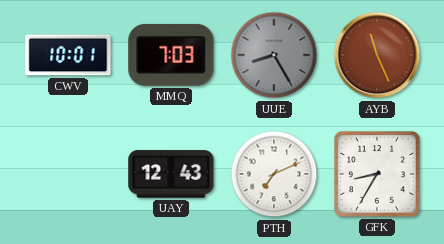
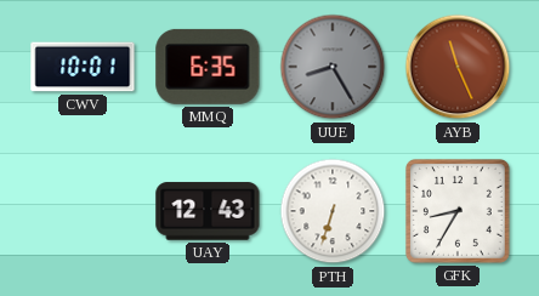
MMQ: 7:03 -> 6:35
PTH: 7:11 -> 6:33
